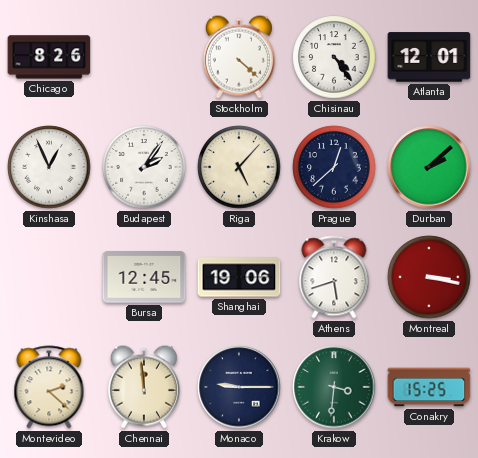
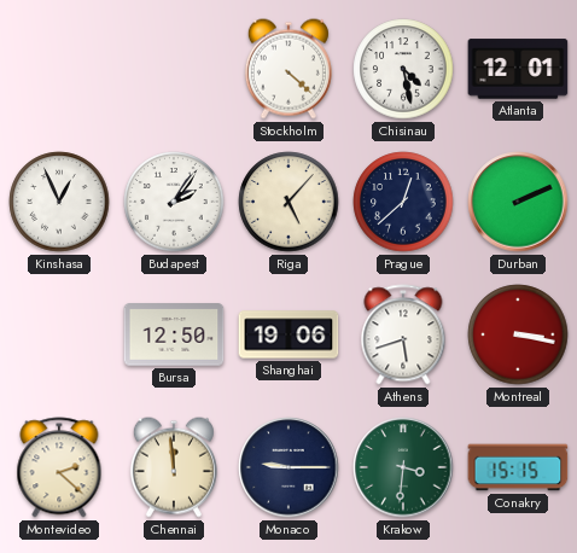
Chicago: 8:26 -> none
Chisinau: 4:24 -> 4:28
Durban: 2:08 -> 2:11
Bursa: 12:45 -> 12:50
Conakry: 15:25 -> 15:15
